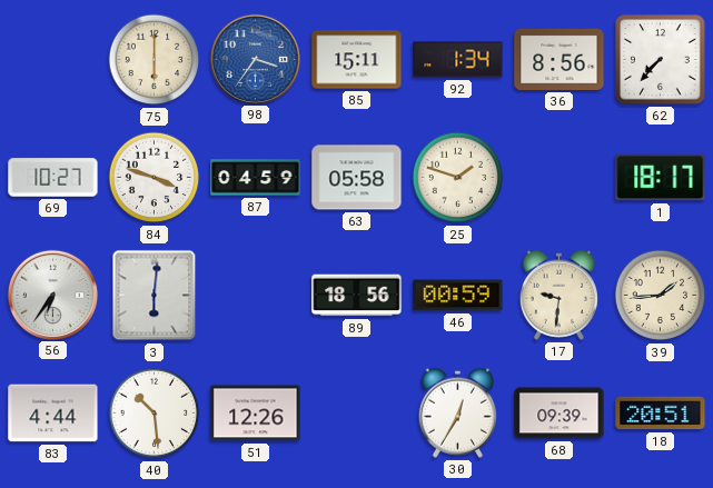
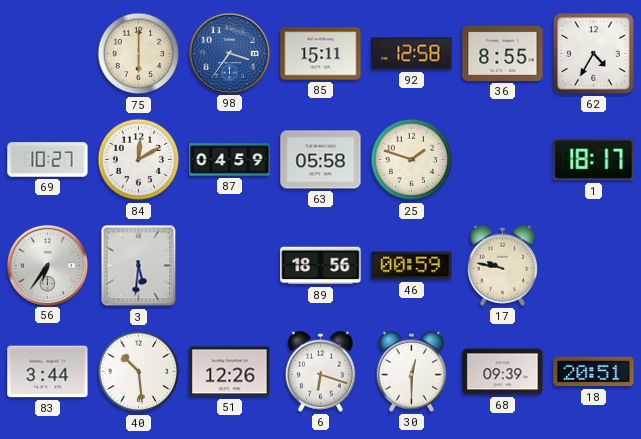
92: 1:34 -> 12:58
36: 8:56 -> 8:55
62: 7:37 -> 4:35
84: 3:48 -> 12:10
3: 6:01 -> 5:31
17: 9:31 -> 9:47
39: 1:44 -> none
83: 4:44 -> 3:44
6: none -> 6:18
30: 12:35 -> 12:30
